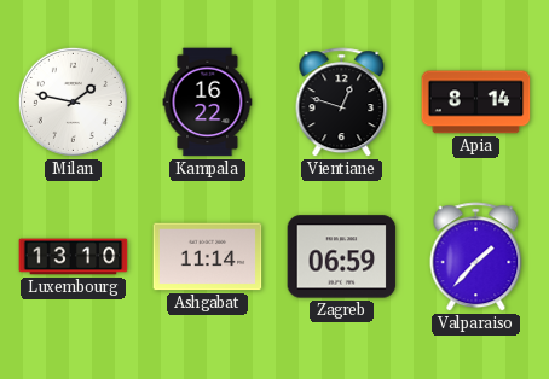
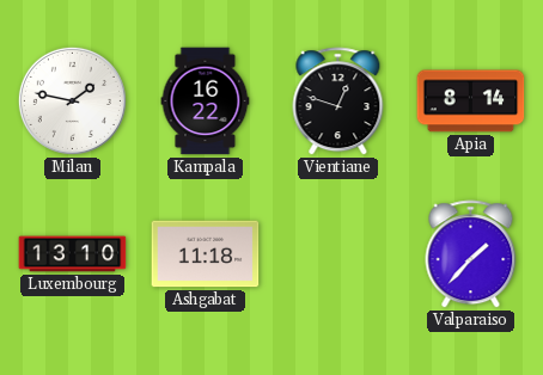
Ashgabat: 11:14 -> 11:18
Zagreb: 06:59 -> none
